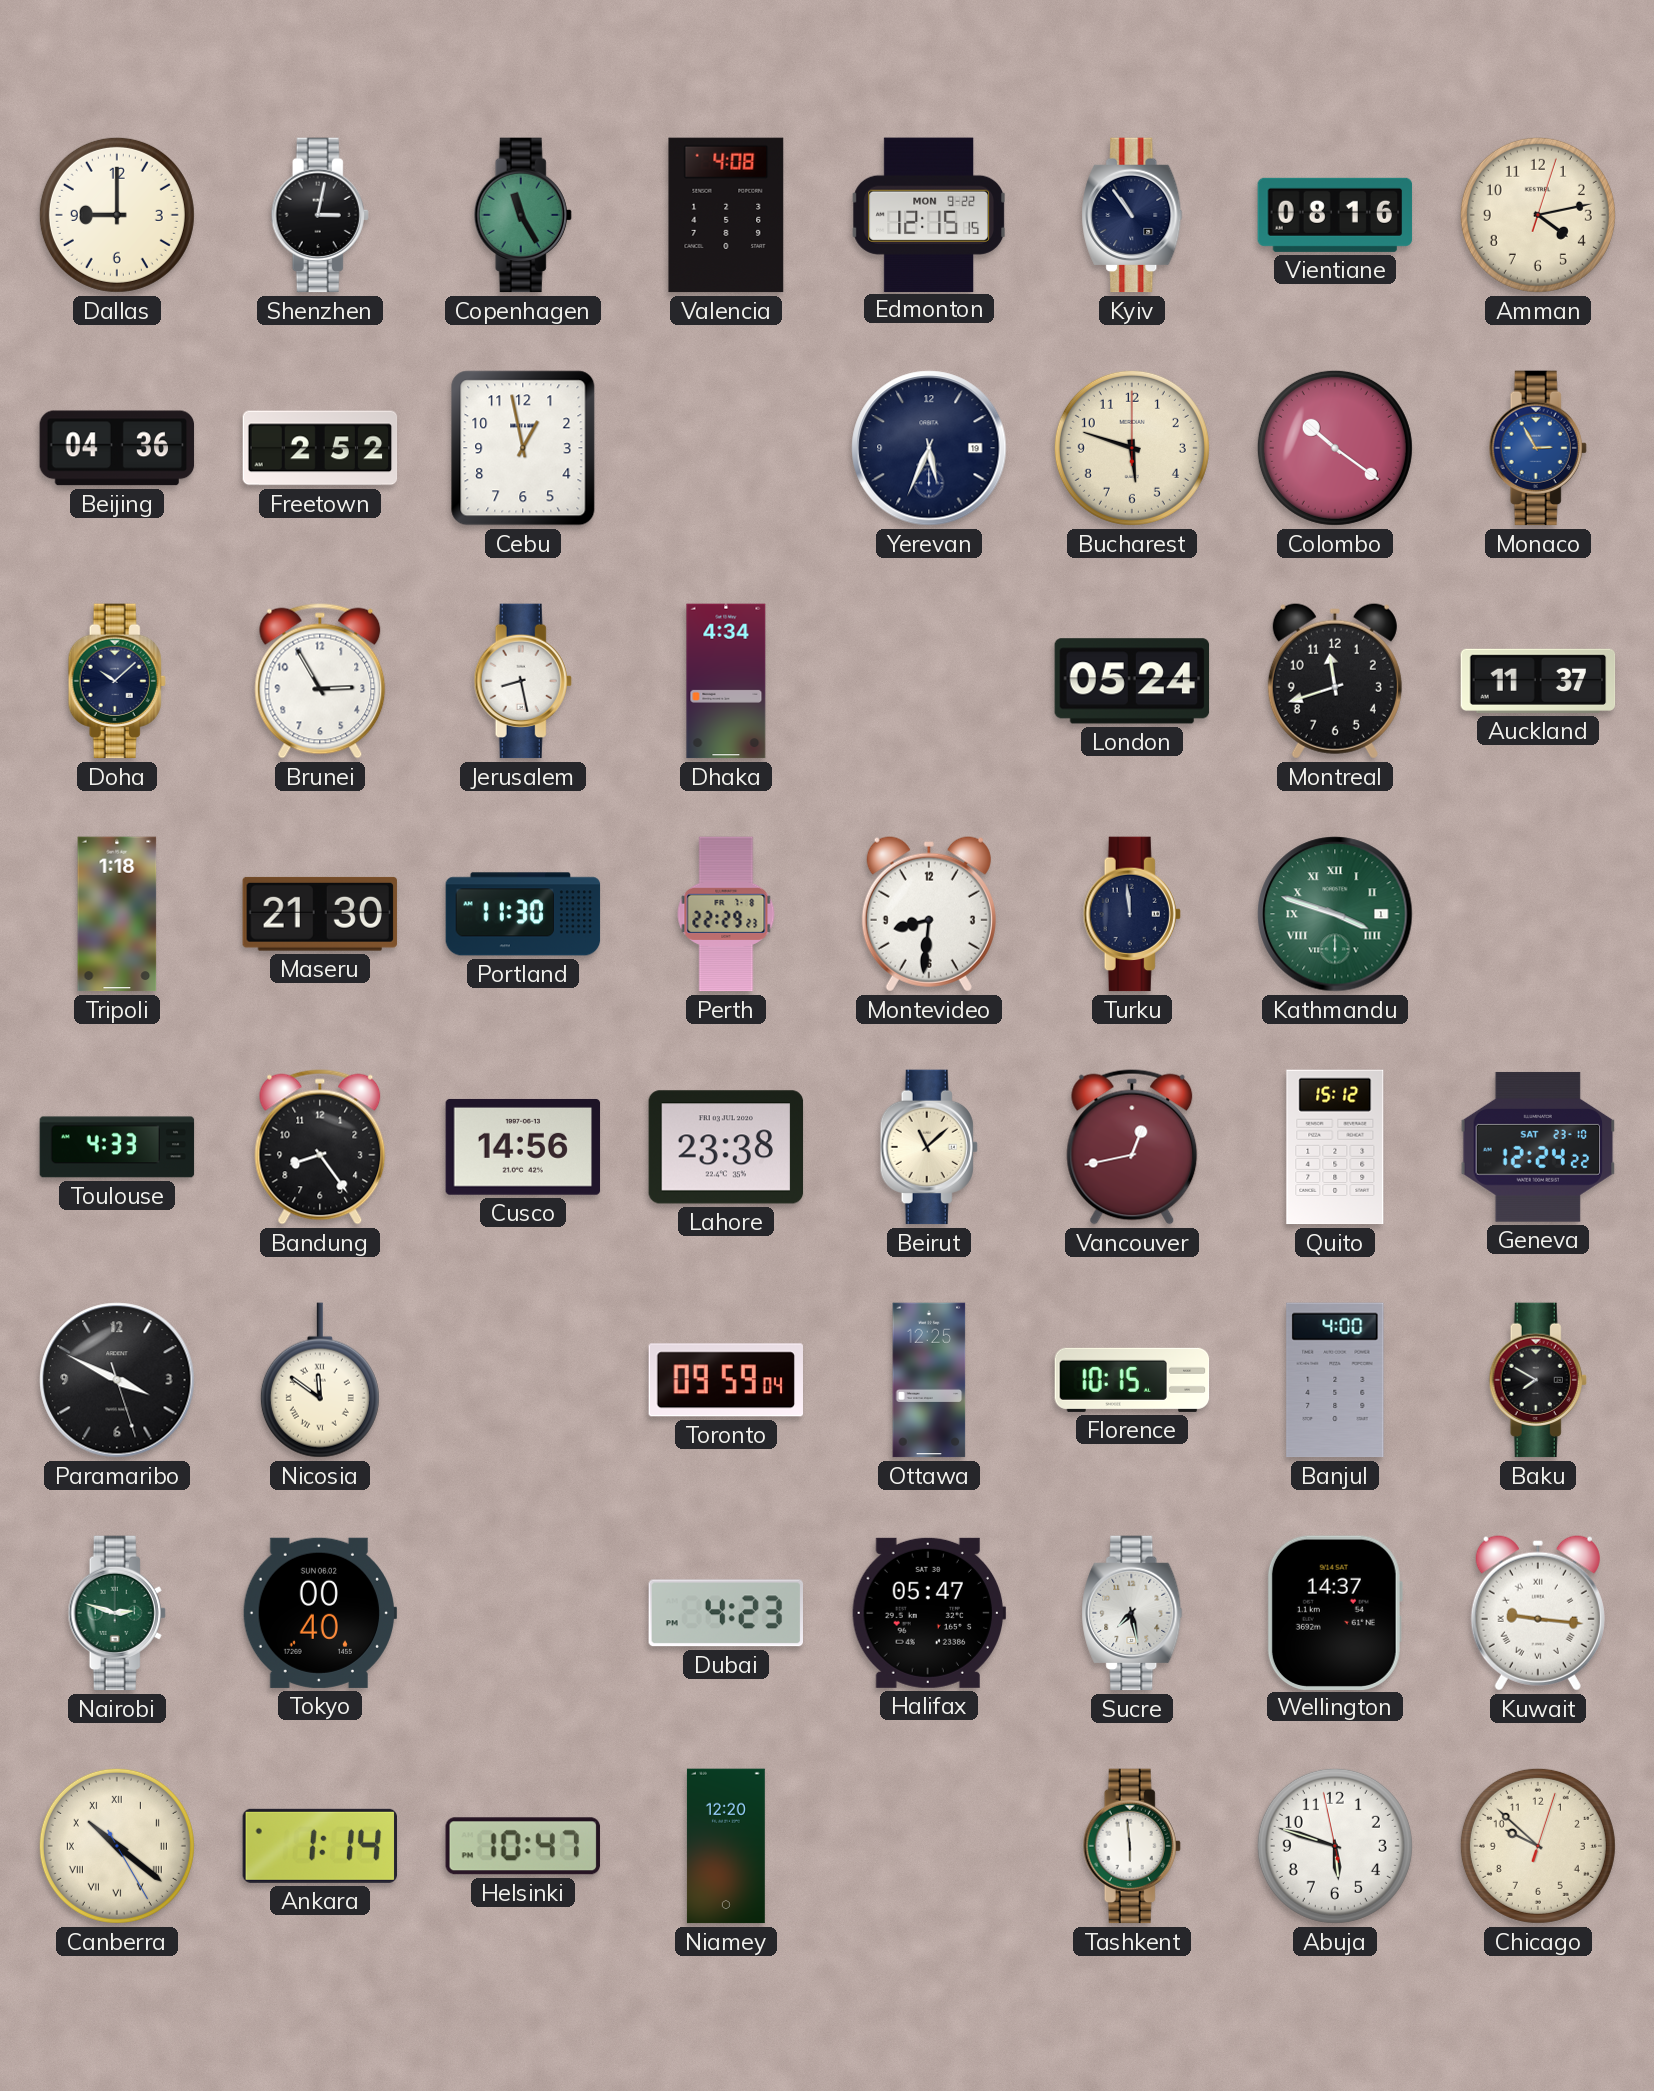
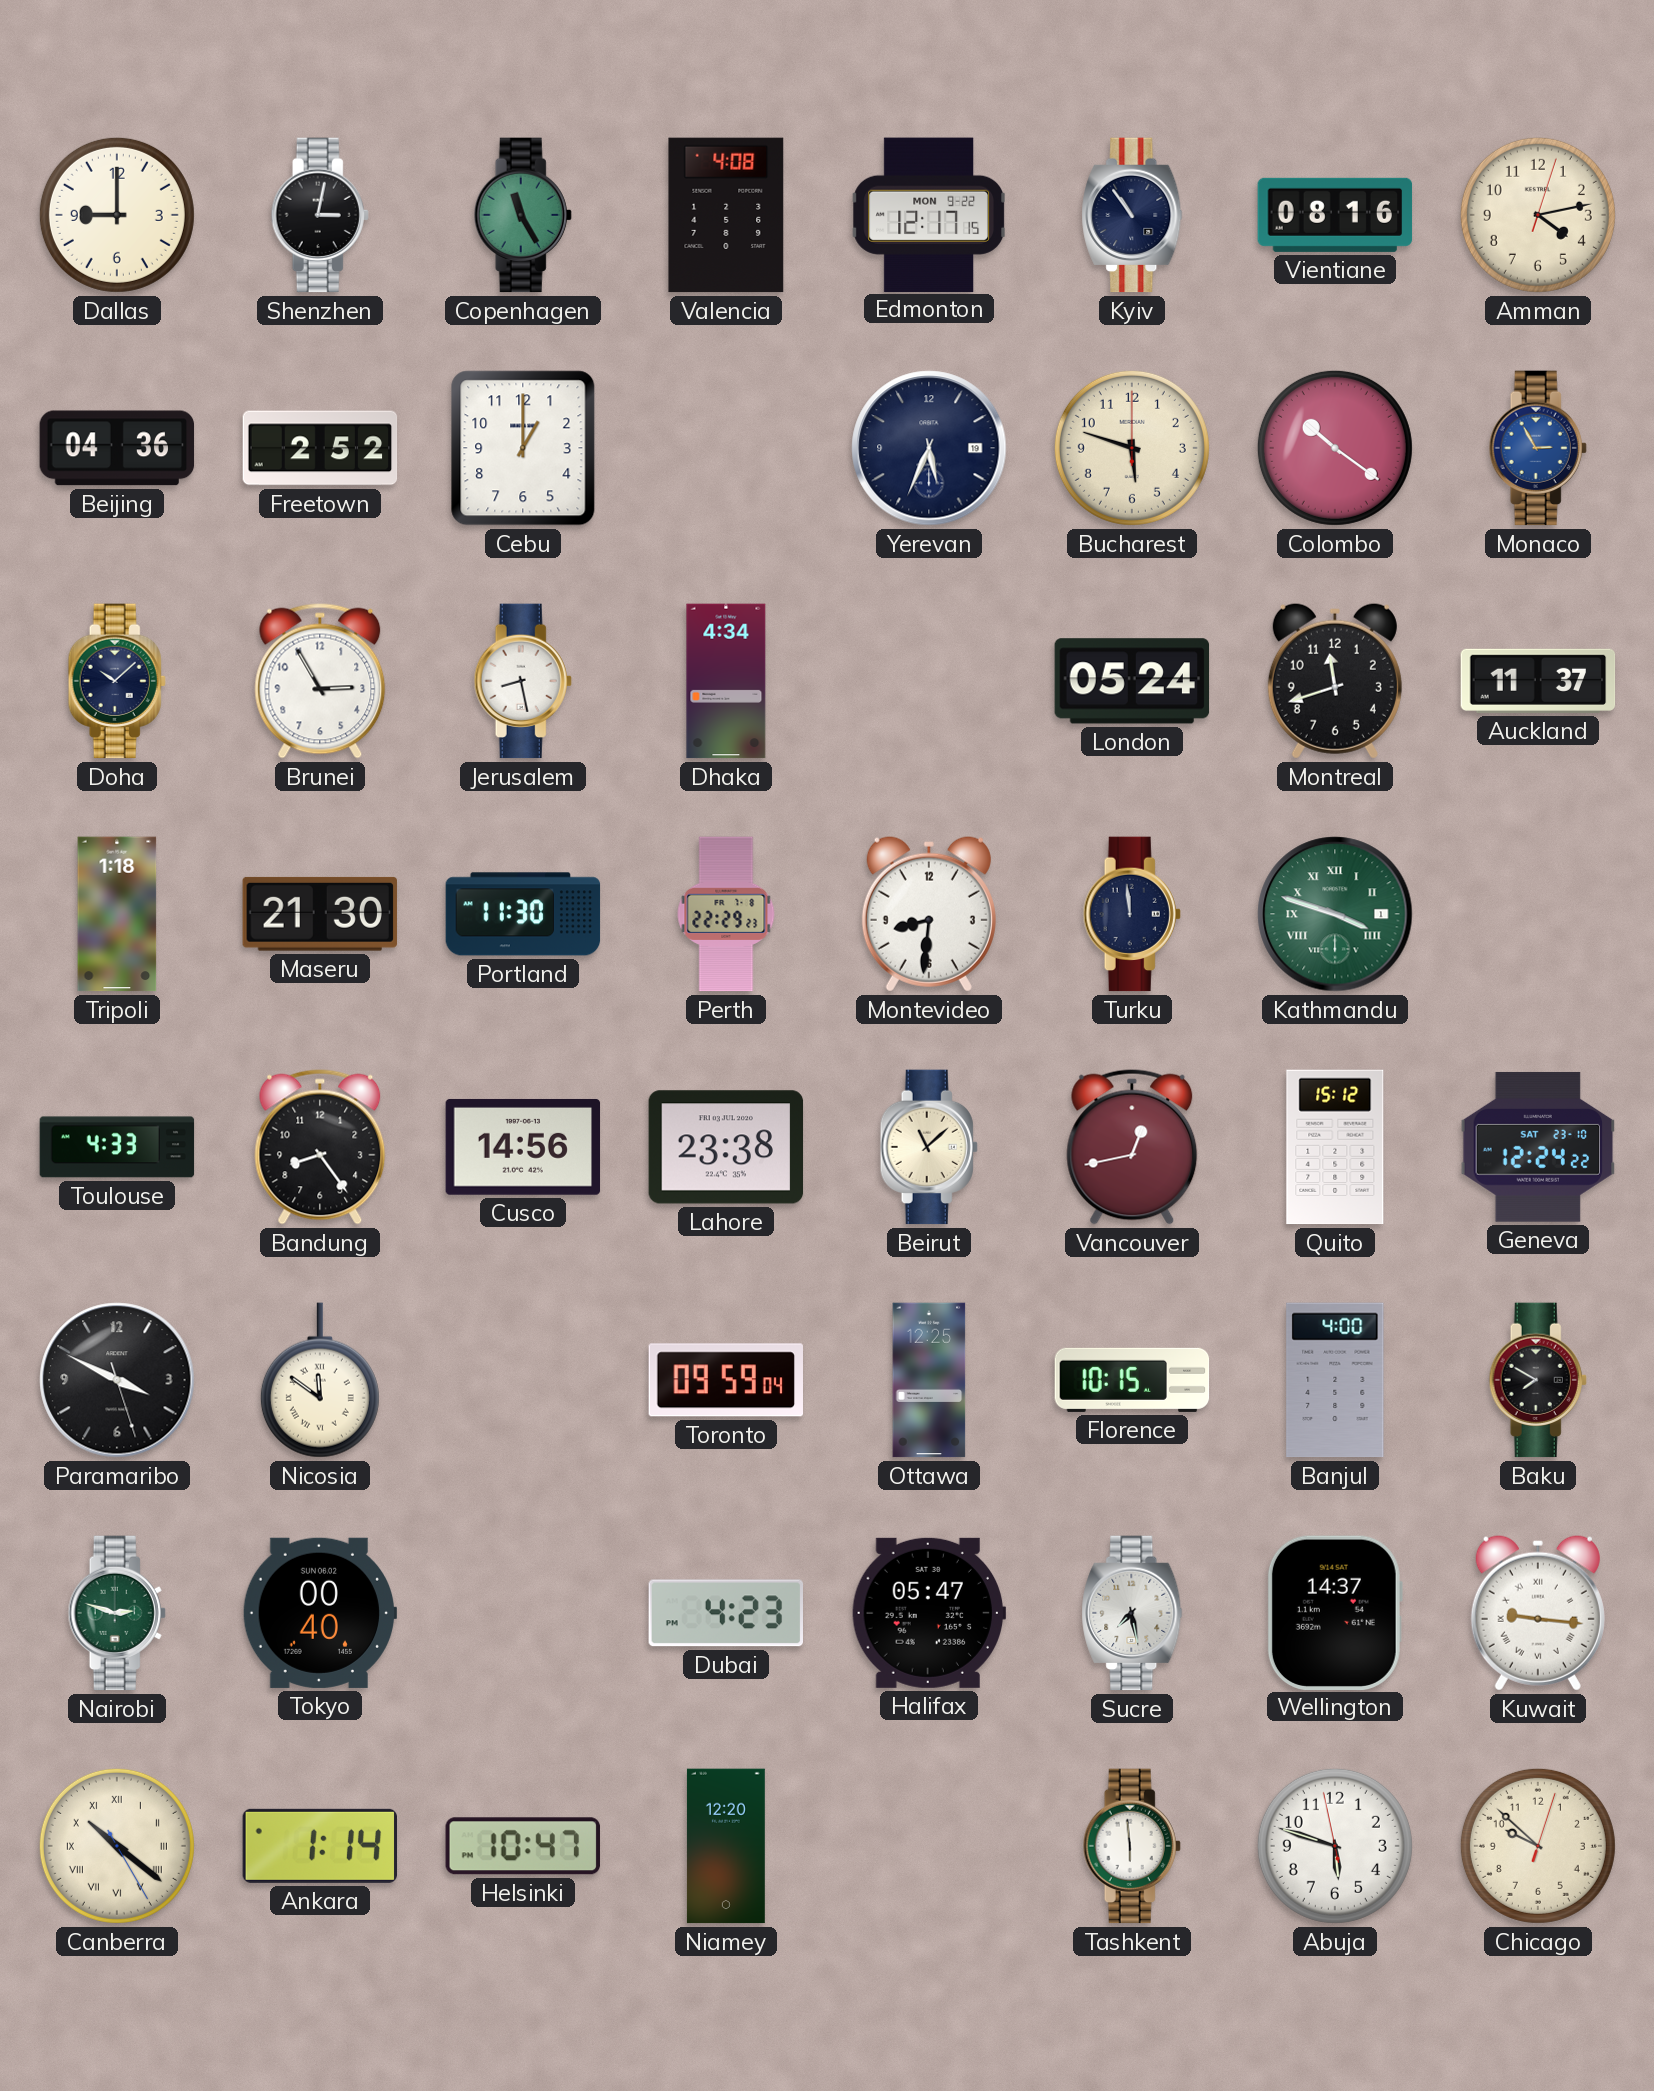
Edmonton: 12:15 -> 12:17
Cebu: 12:58 -> 1:00
